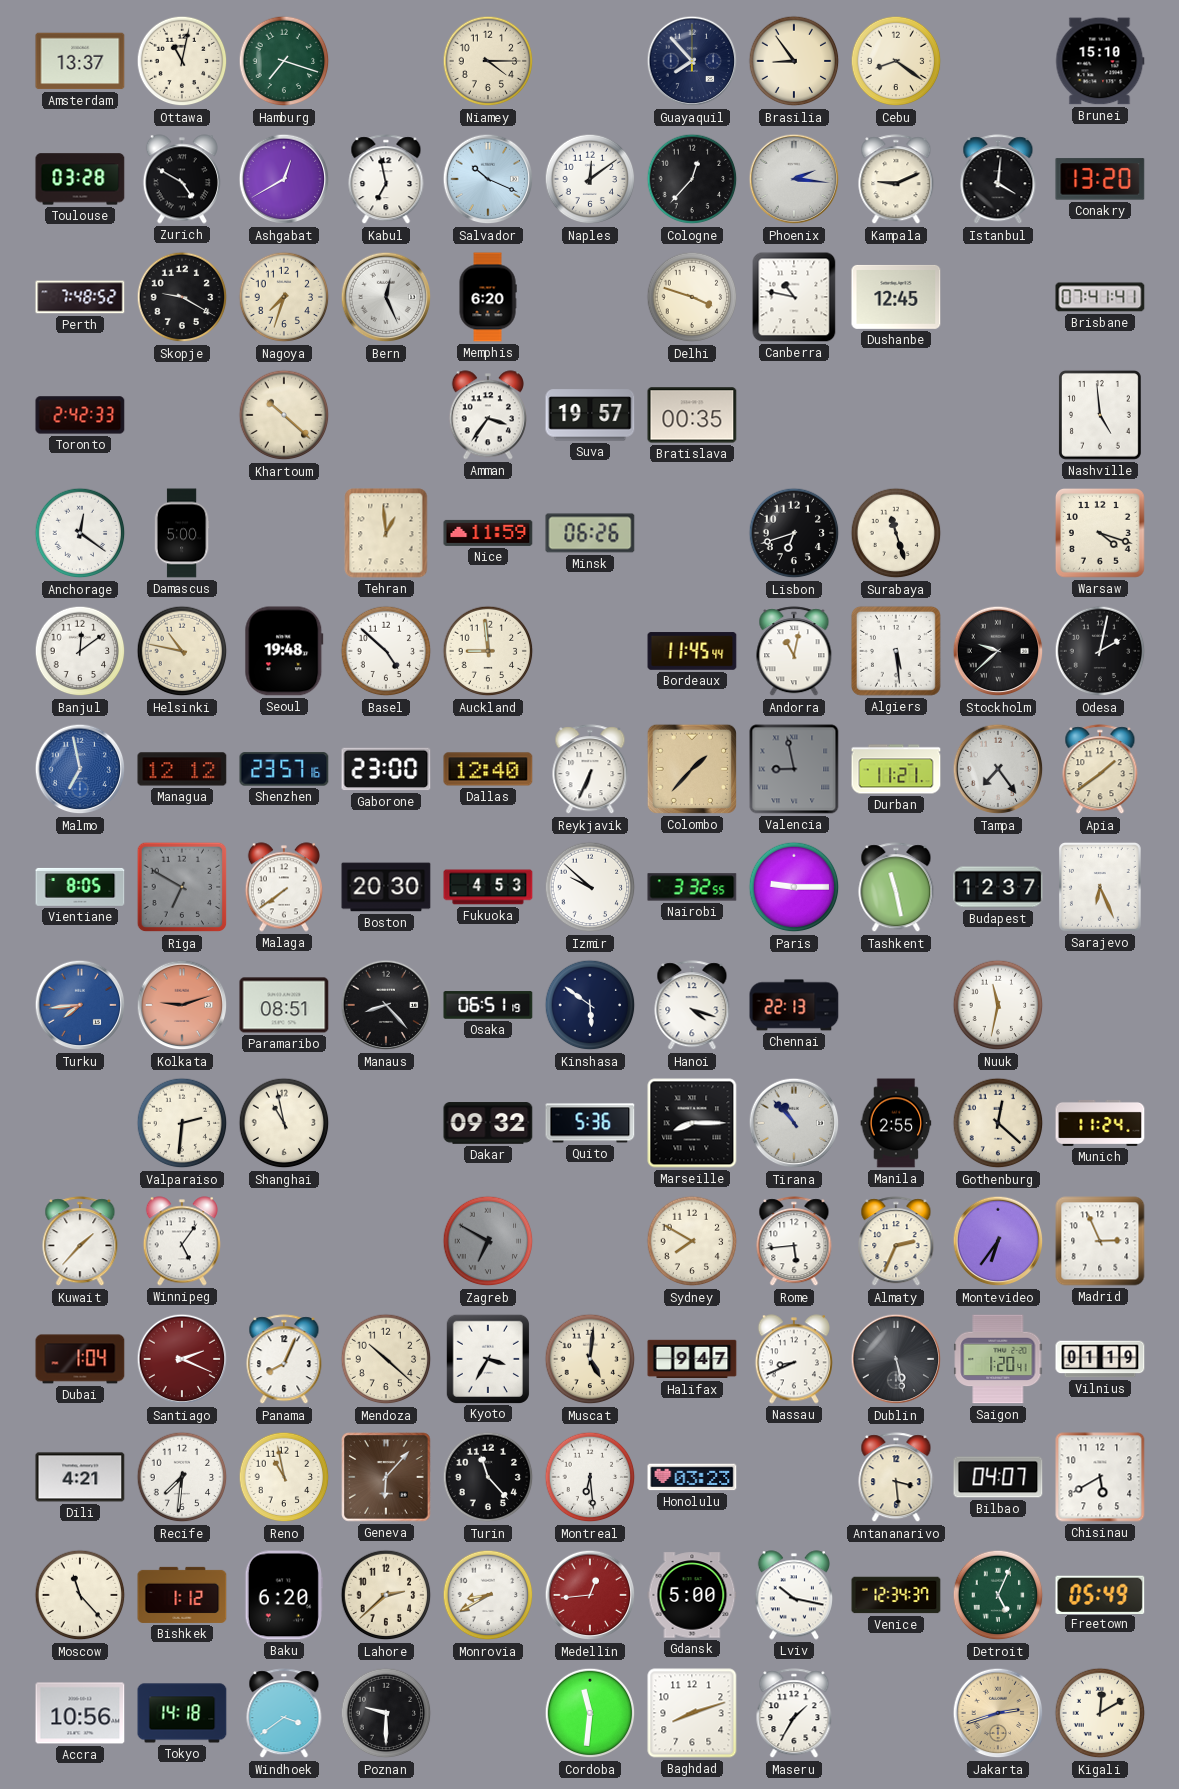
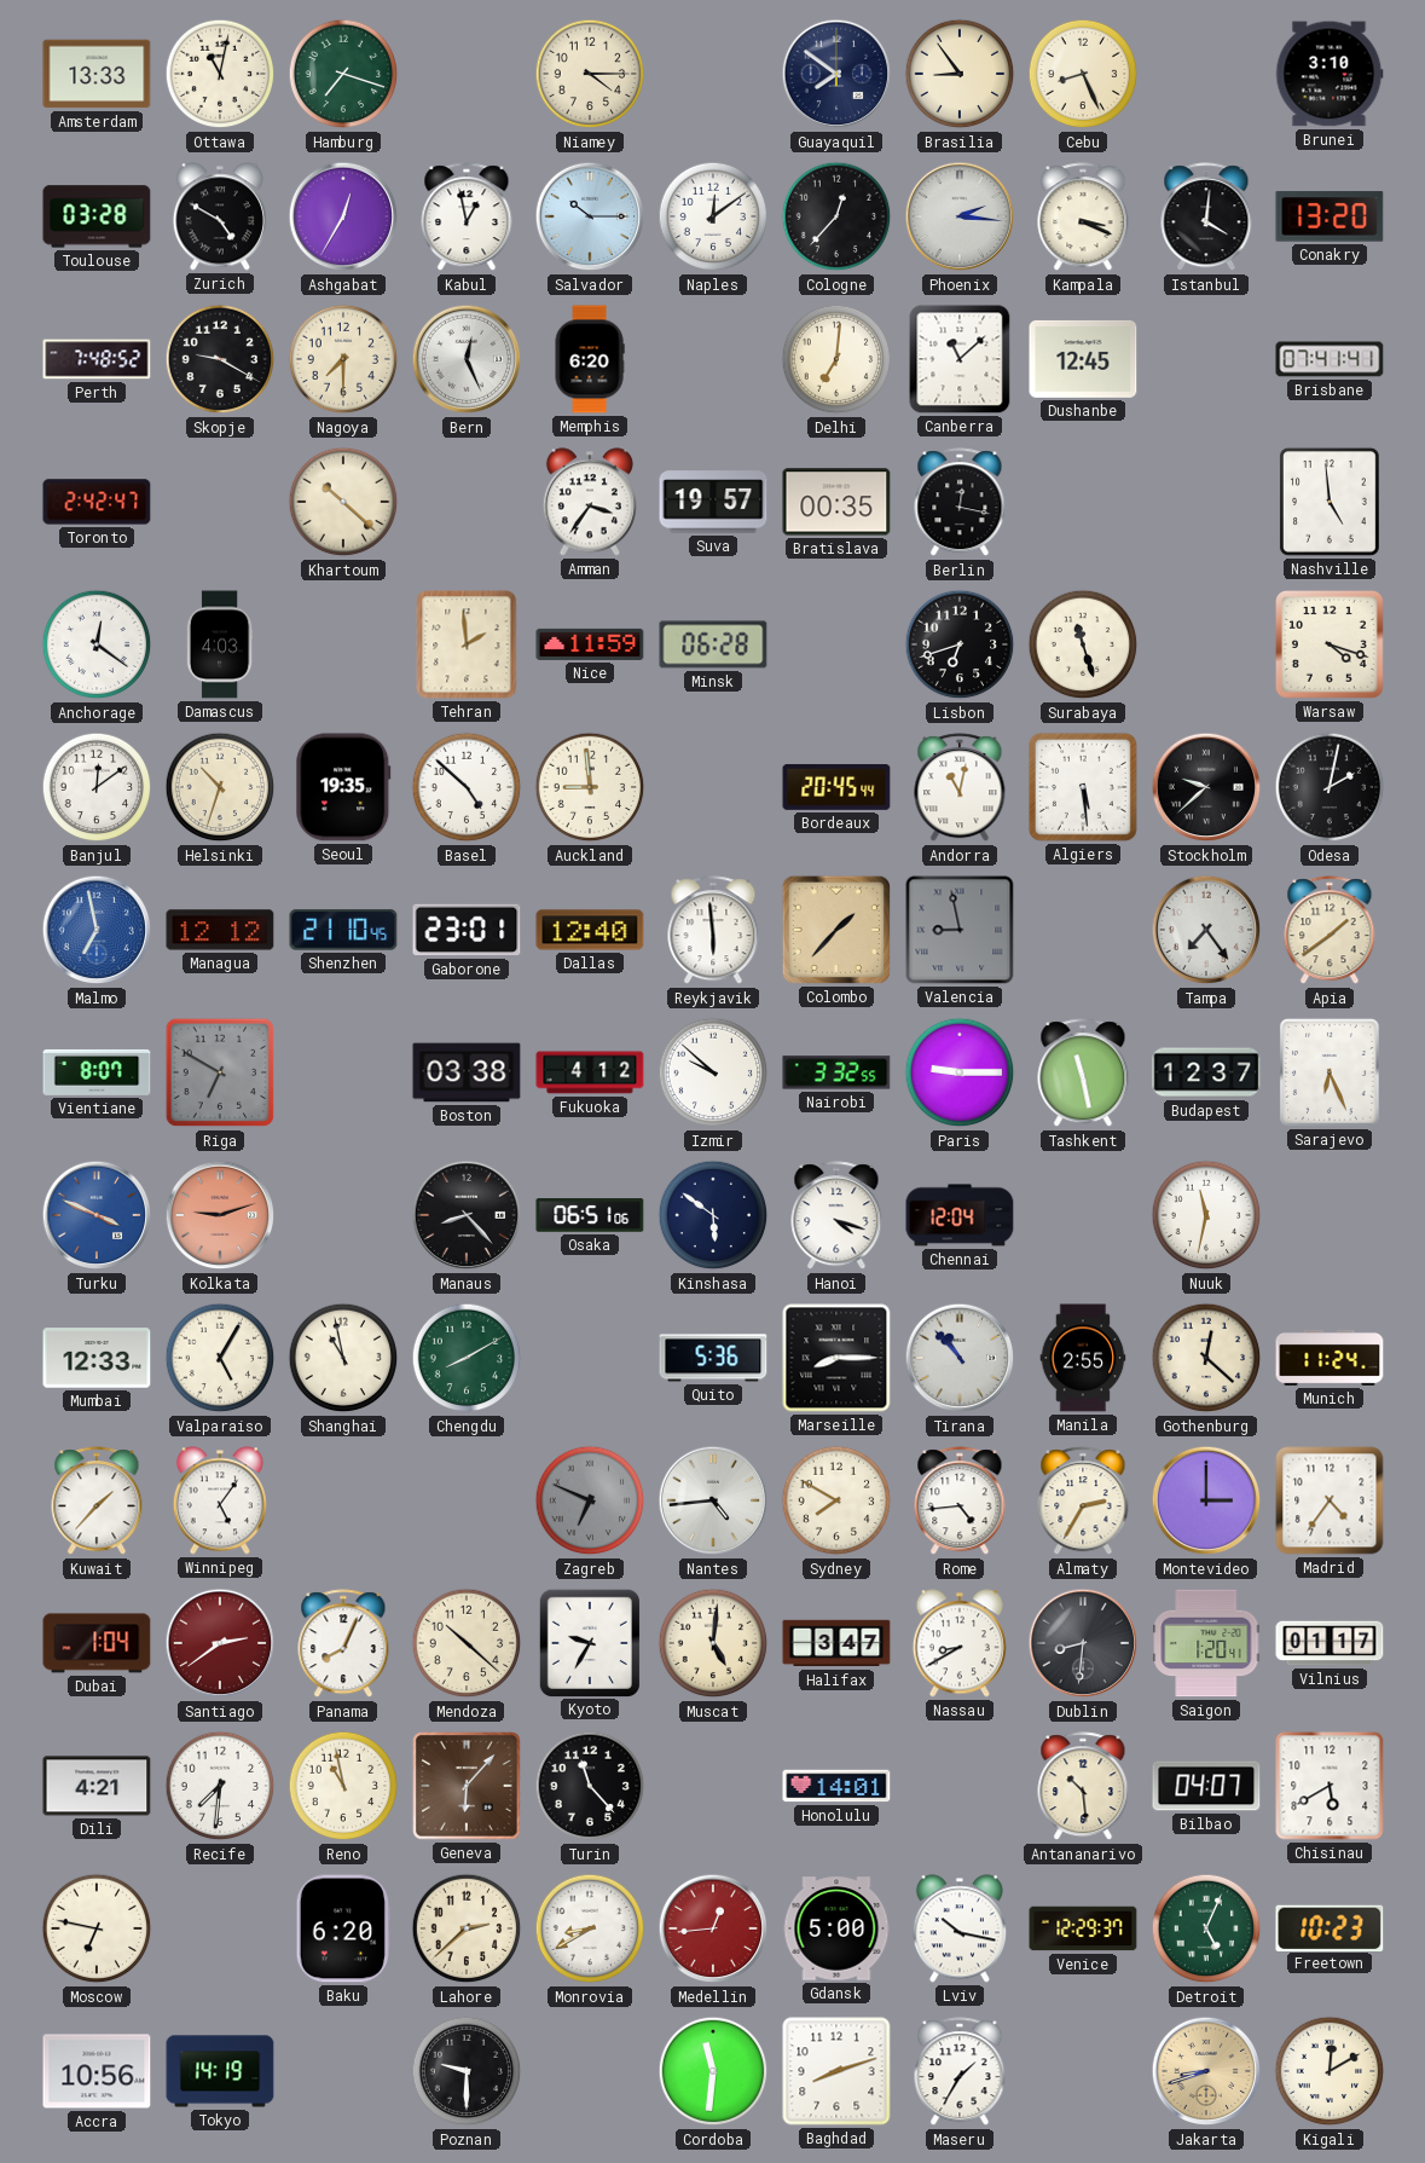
Amsterdam: 13:37 -> 13:33
Guayaquil: 7:53 -> 7:51
Cebu: 8:21 -> 8:26
Brunei: 15:10 -> 3:10
Ashgabat: 12:40 -> 12:35
Kabul: 6:58 -> 12:58
Salvador: 10:19 -> 10:15
Kampala: 9:11 -> 3:19
Nagoya: 7:33 -> 7:30
Delhi: 3:48 -> 7:01
Canberra: 10:47 -> 11:08
Toronto: 2:42:33 -> 2:42:47
Berlin: none -> 12:17
Damascus: 5:00 -> 4:03
Tehran: 12:59 -> 1:59
Minsk: 06:26 -> 06:28
Helsinki: 10:47 -> 10:33
Seoul: 19:48 -> 19:35
Bordeaux: 11:45 -> 20:45
Shenzhen: 23:57 -> 21:10
Gaborone: 23:00 -> 23:01
Reykjavik: 6:34 -> 5:59
Durban: 11:21 -> none
Vientiane: 8:05 -> 8:07
Malaga: 7:39 -> none
Boston: 20:30 -> 03:38
Fukuoka: 4:53 -> 4:12
Turku: 7:44 -> 3:49
Paramaribo: 08:51 -> none
Osaka: 06:51:19 -> 06:51:06
Chennai: 22:13 -> 12:04
Mumbai: none -> 12:33
Valparaiso: 2:31 -> 5:05
Chengdu: none -> 8:10
Dakar: 09:32 -> none
Zagreb: 6:50 -> 6:49
Nantes: none -> 4:44
Rome: 5:44 -> 4:44
Almaty: 2:34 -> 2:35
Montevideo: 6:36 -> 3:00
Madrid: 2:56 -> 4:36
Santiago: 2:19 -> 2:39
Kyoto: 3:35 -> 9:35
Halifax: 9:47 -> 3:47
Nassau: 8:41 -> 8:40
Dublin: 5:28 -> 8:31
Vilnius: 01:19 -> 01:17
Montreal: 6:29 -> none
Honolulu: 03:23 -> 14:01
Antananarivo: 3:29 -> 10:29
Moscow: 11:23 -> 6:47
Bishkek: 1:12 -> none
Venice: 12:34 -> 12:29
Freetown: 05:49 -> 10:23
Tokyo: 14:18 -> 14:19
Windhoek: 3:39 -> none
Jakarta: 2:42 -> 8:42
